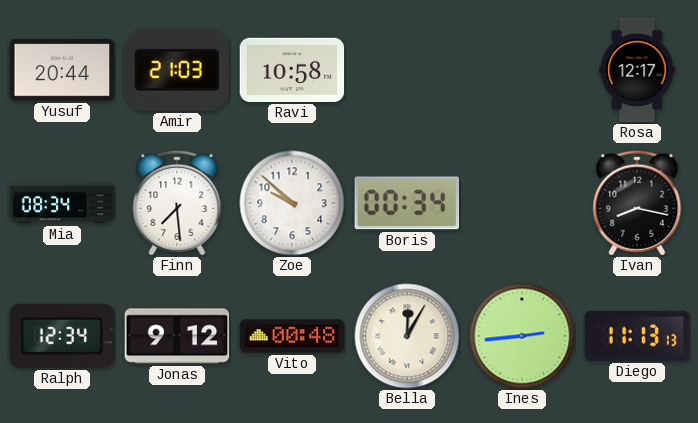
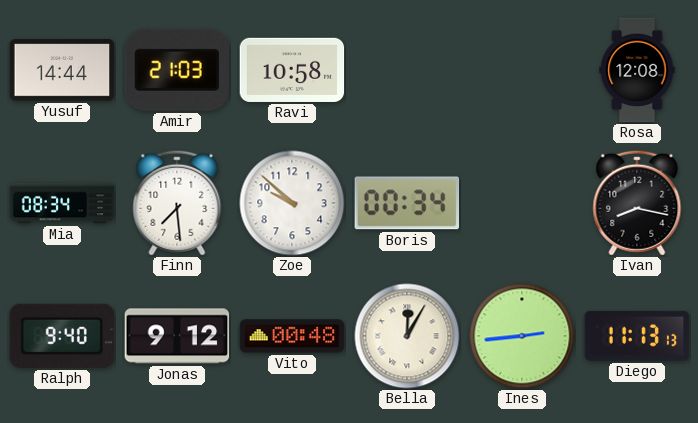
Yusuf: 20:44 -> 14:44
Rosa: 12:17 -> 12:08
Ralph: 12:34 -> 9:40
